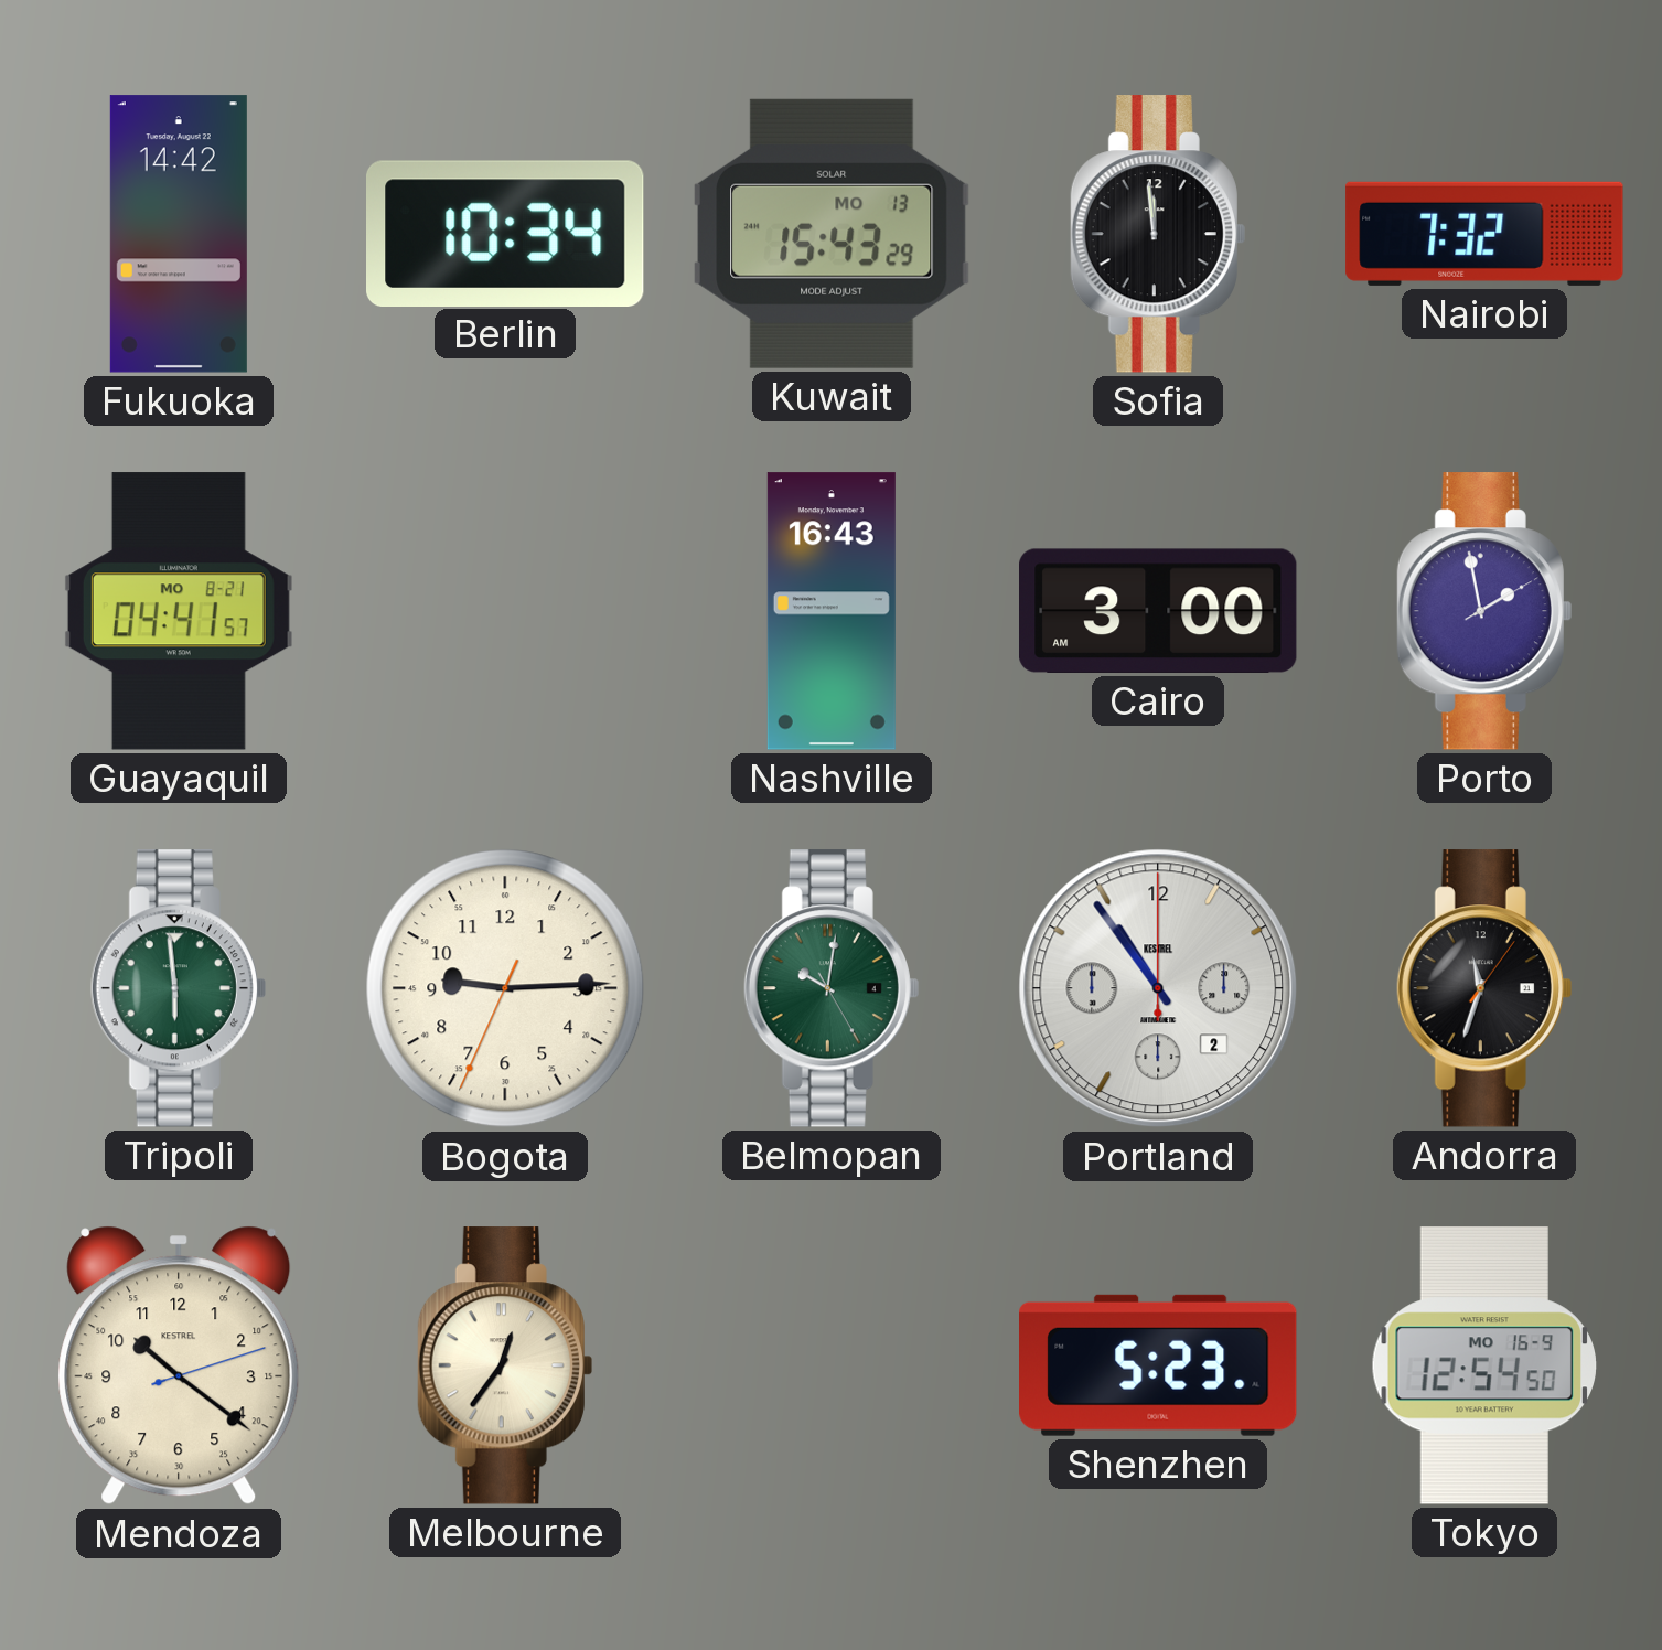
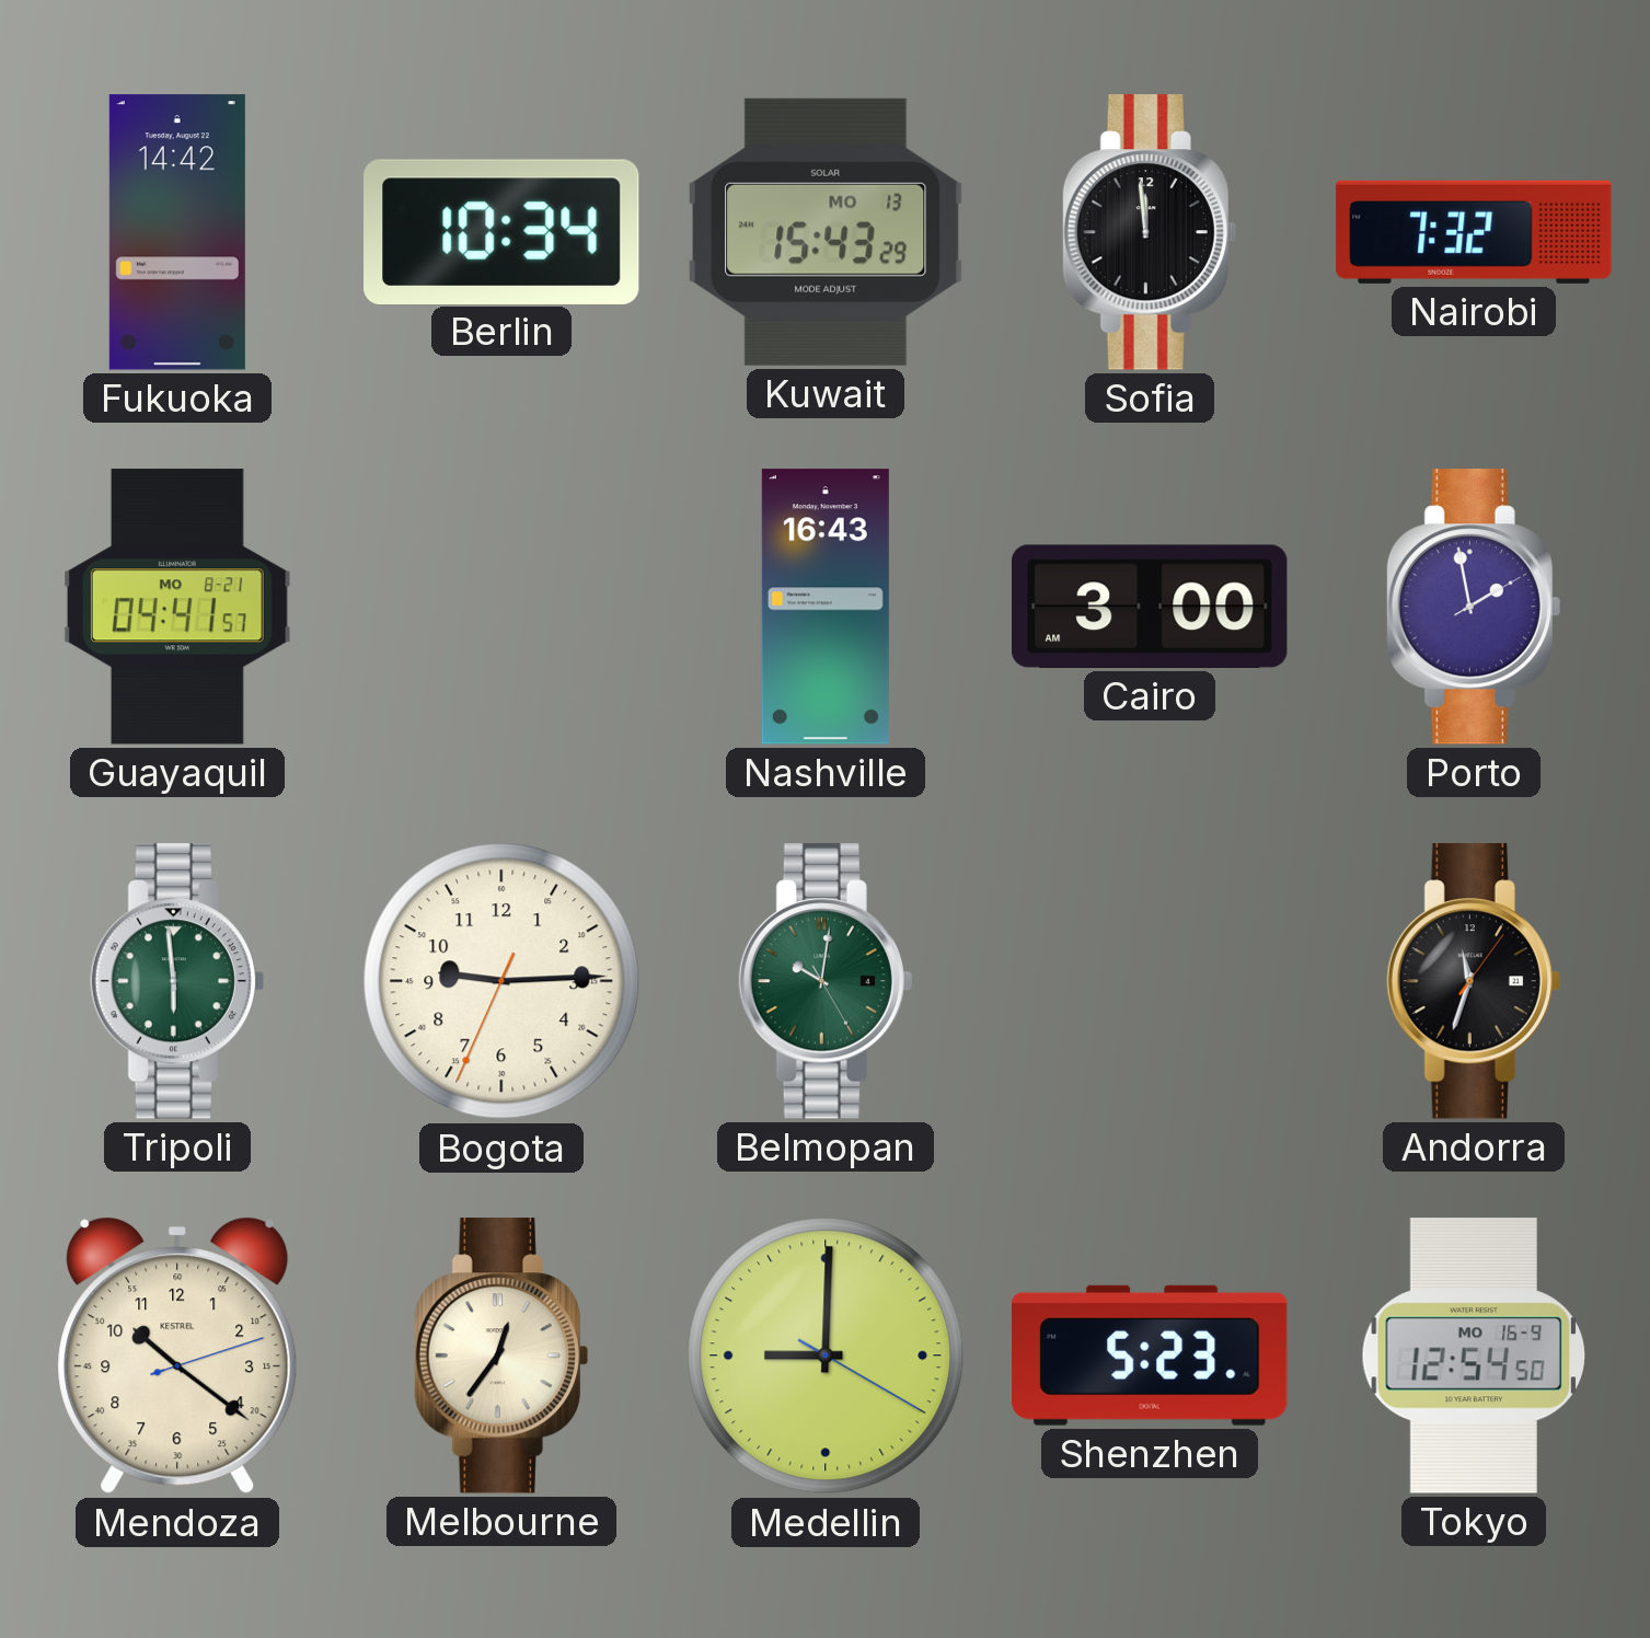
Portland: 10:54 -> none
Medellin: none -> 9:00
